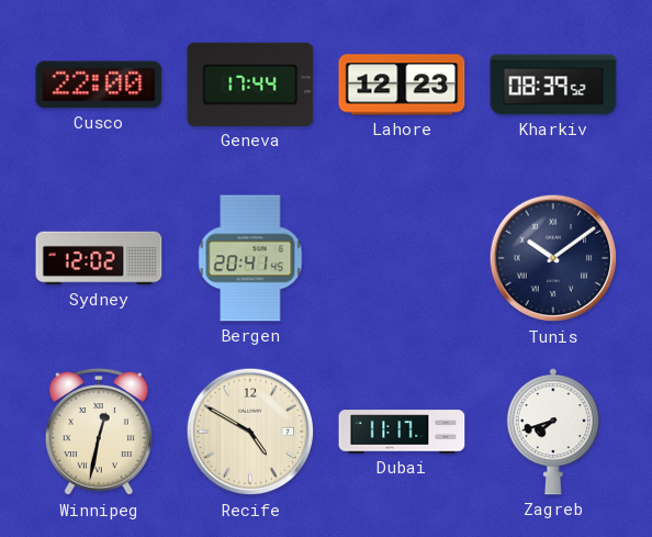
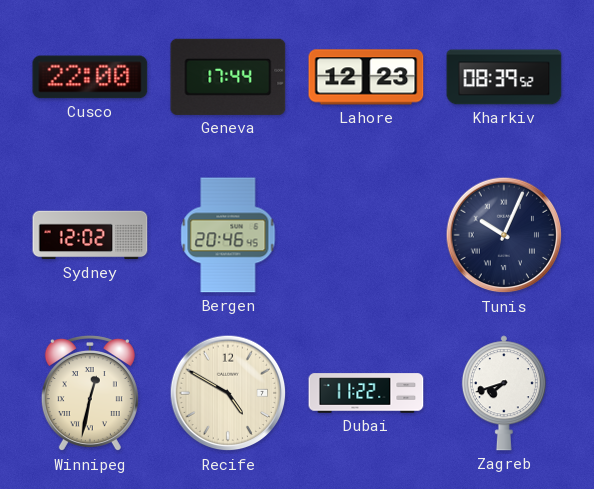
Bergen: 20:41 -> 20:46
Tunis: 10:09 -> 10:04
Dubai: 11:17 -> 11:22
